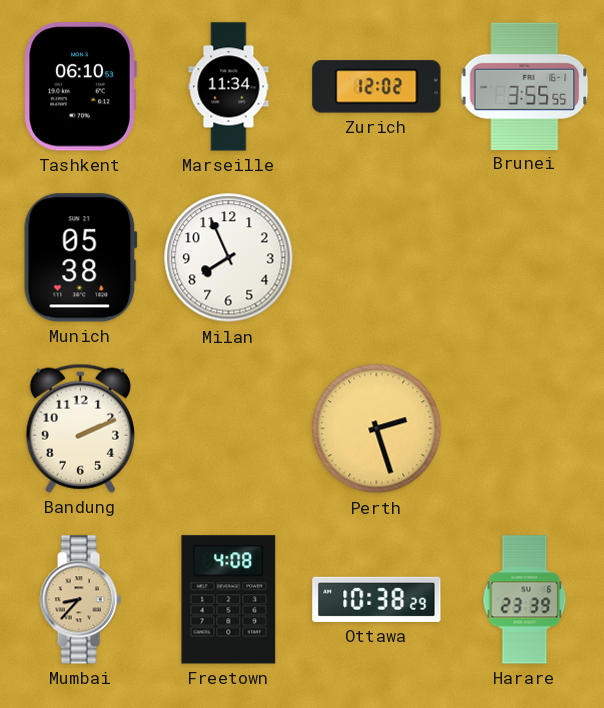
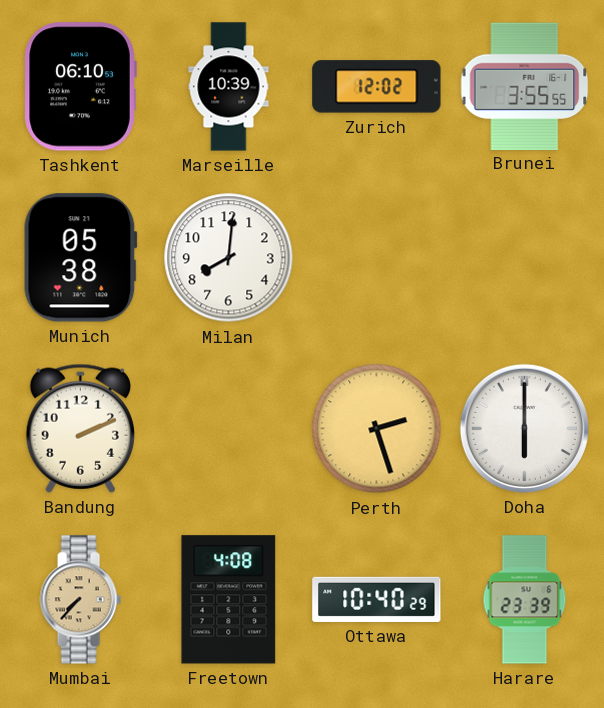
Marseille: 11:34 -> 10:39
Milan: 7:56 -> 8:01
Doha: none -> 6:00
Mumbai: 8:37 -> 7:37
Ottawa: 10:38 -> 10:40
